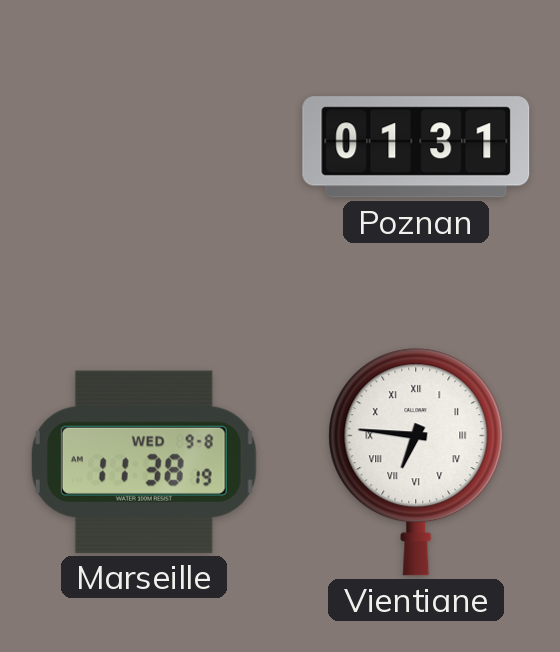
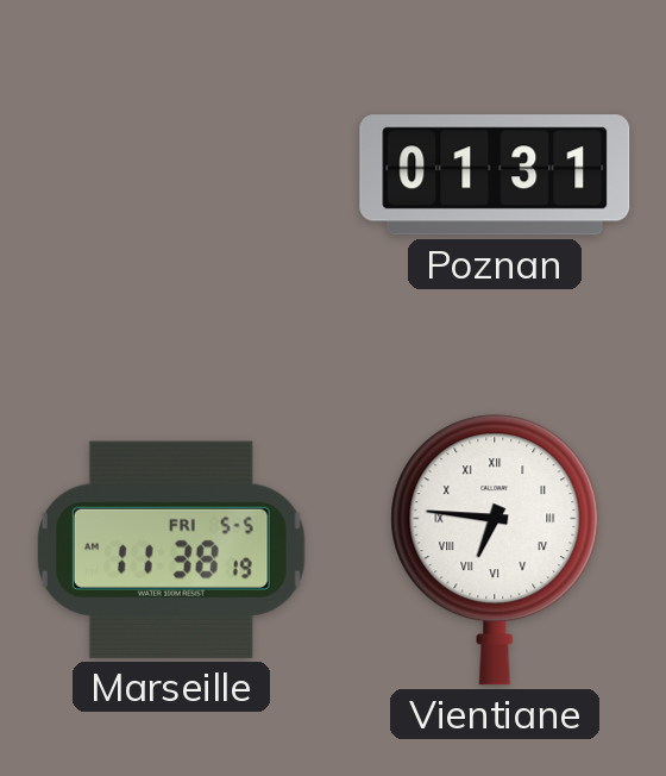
Marseille date: WED 9-8 -> FRI 5-5
